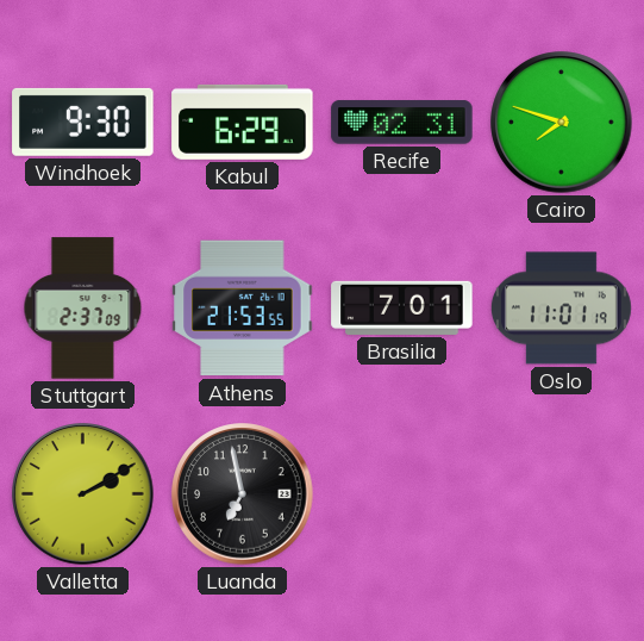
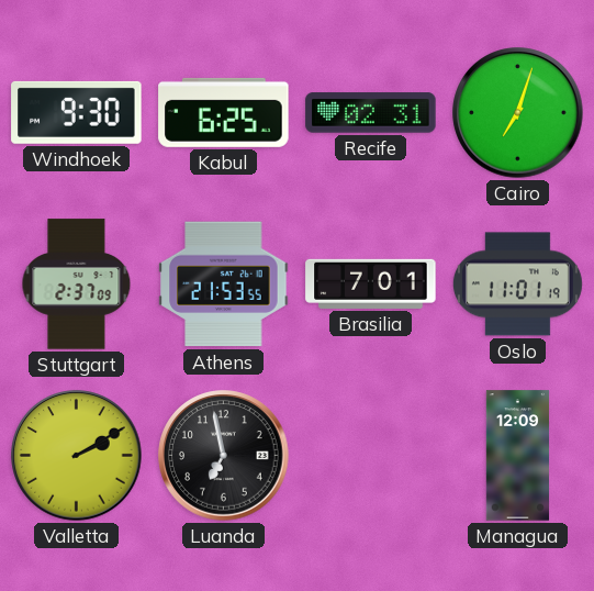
Kabul: 6:29 -> 6:25
Cairo: 7:48 -> 7:03
Managua: none -> 12:09
